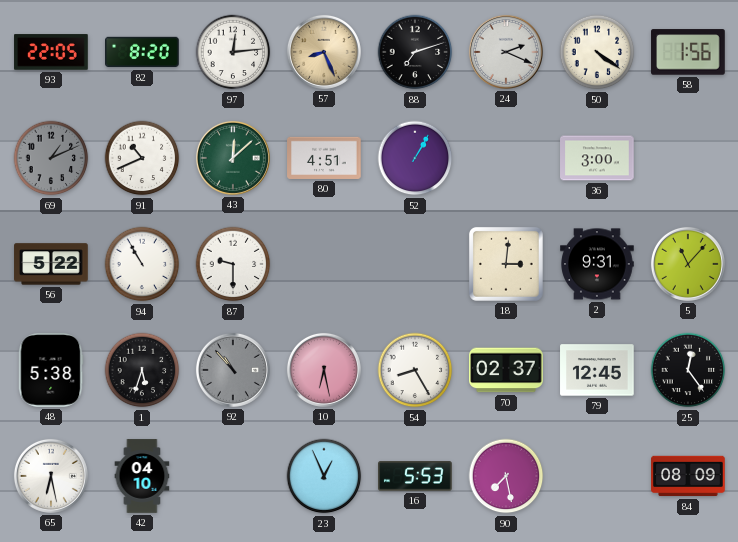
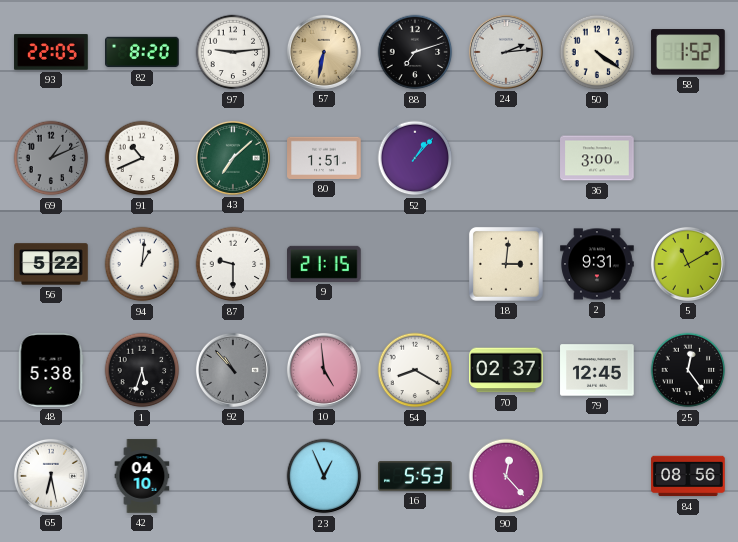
97: 12:14 -> 9:14
57: 8:26 -> 6:32
24: 2:19 -> 2:14
58: 1:56 -> 1:52
43: 12:08 -> 7:08
80: 4:51 -> 1:51
52: 1:05 -> 1:07
94: 10:55 -> 1:01
9: none -> 21:15
5: 11:07 -> 11:10
10: 6:28 -> 4:59
54: 8:25 -> 8:20
90: 7:28 -> 12:23
84: 08:09 -> 08:56
